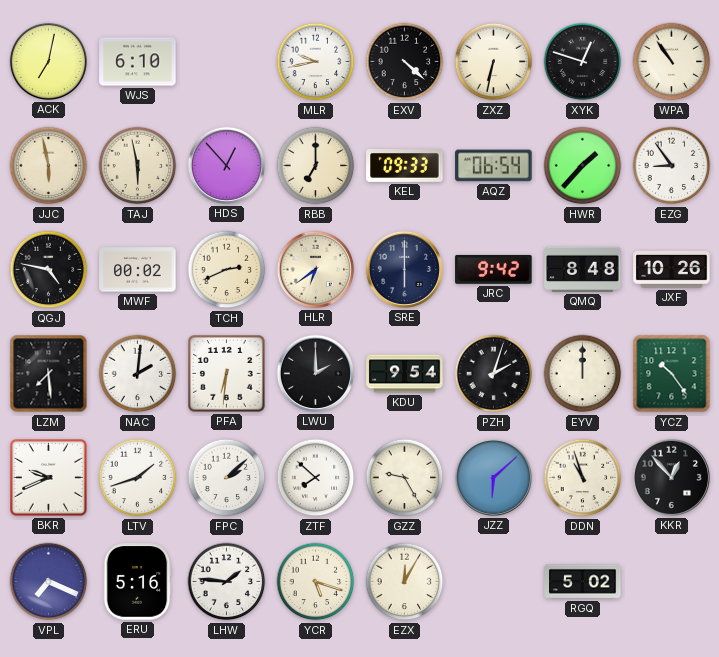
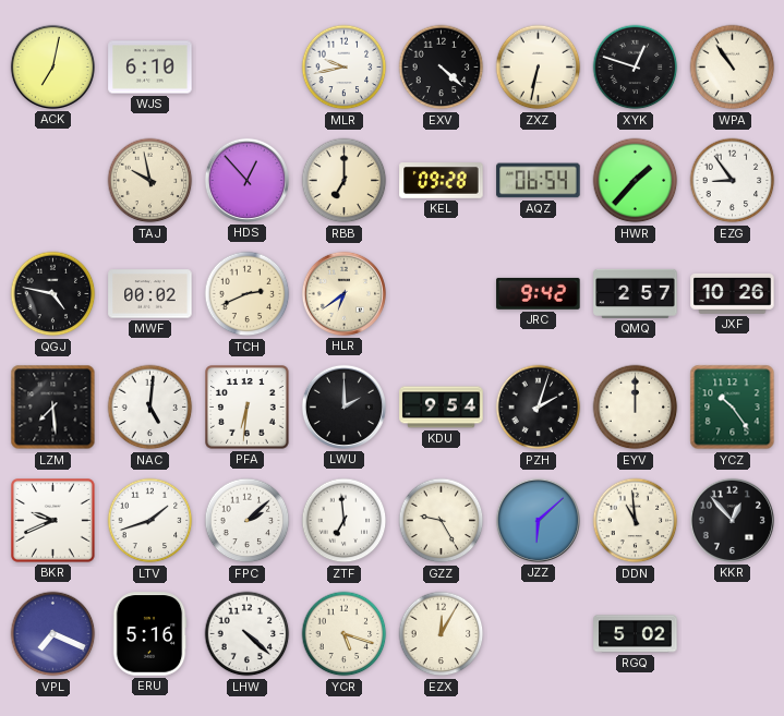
JJC: 5:58 -> none
TAJ: 5:58 -> 9:58
KEL: 09:33 -> 09:28
SRE: 6:00 -> none
QMQ: 8:48 -> 2:57
NAC: 2:01 -> 5:01
ZTF: 7:52 -> 6:59
DDN: 10:57 -> 10:59
LHW: 1:46 -> 4:22
